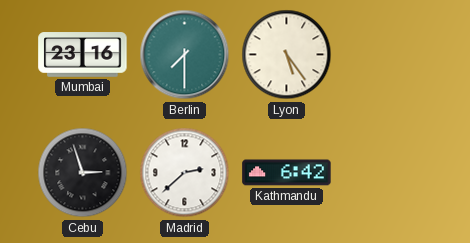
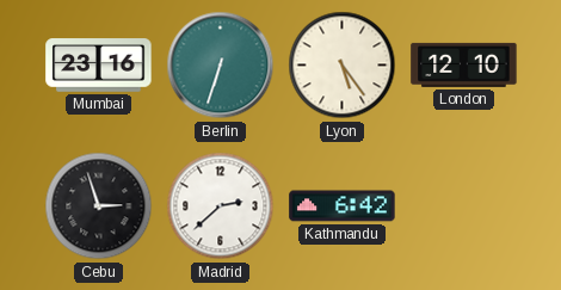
Berlin: 7:30 -> 6:33
London: none -> 12:10
